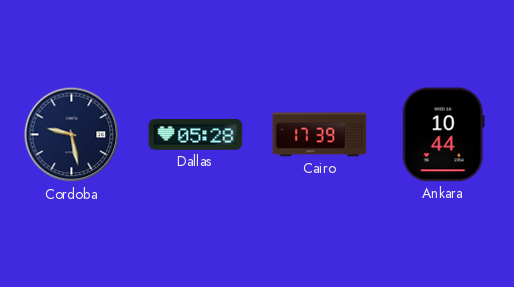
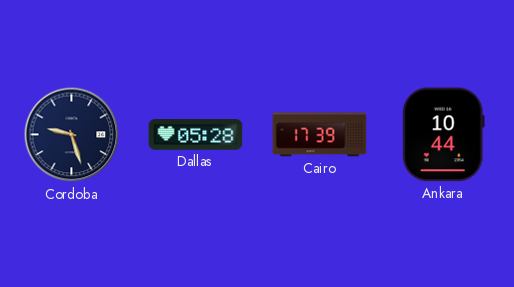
Cordoba: 9:28 -> 9:27
